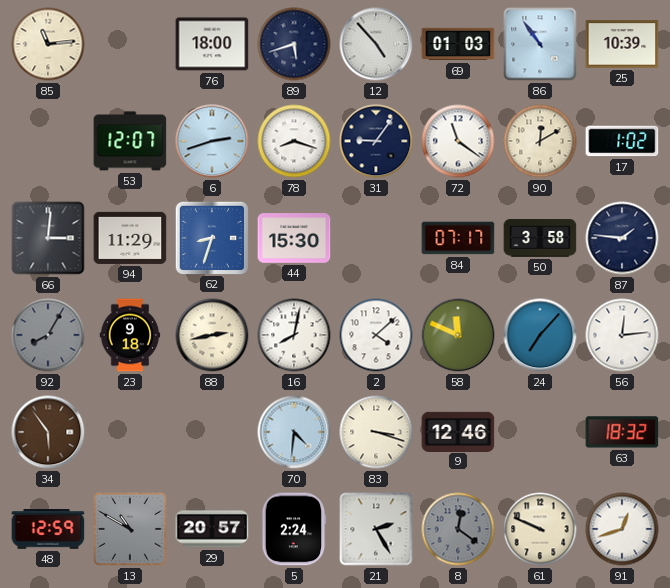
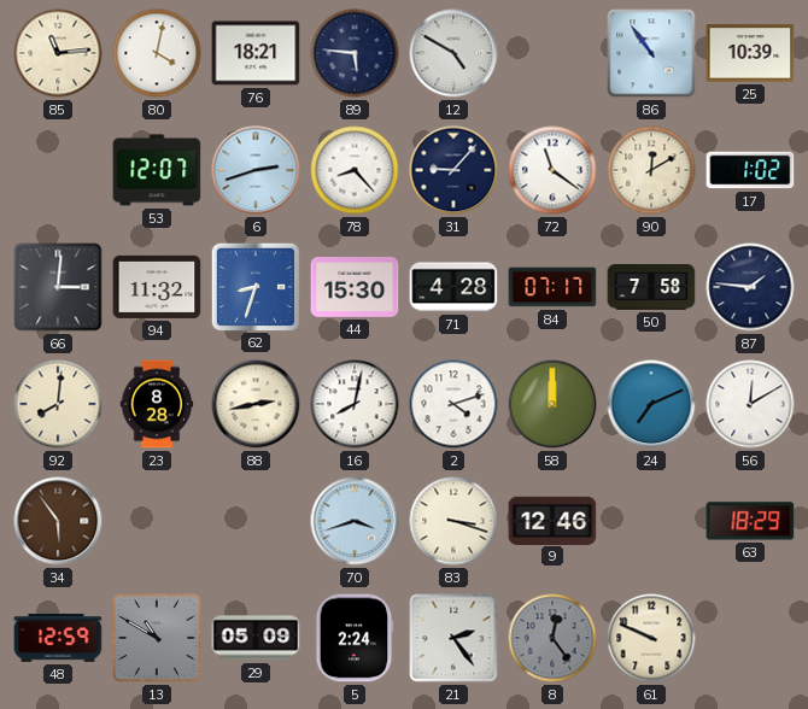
80: none -> 4:02
76: 18:00 -> 18:21
89: 5:42 -> 5:46
12: 4:53 -> 4:50
69: 01:03 -> none
78: 8:18 -> 8:23
31: 9:06 -> 9:07
94: 11:29 -> 11:32
71: none -> 4:28
50: 3:58 -> 7:58
92: 8:05 -> 8:01
92 dial: grey -> cream
23: 9:18 -> 8:28
2: 4:08 -> 4:12
58: 11:49 -> 12:00
24: 7:07 -> 7:11
56: 12:14 -> 12:10
70: 4:31 -> 3:42
63: 18:32 -> 18:29
29: 20:57 -> 05:09
21: 2:25 -> 2:24
8: 12:21 -> 12:24
91: 12:42 -> none
